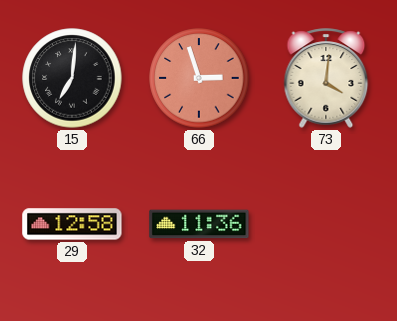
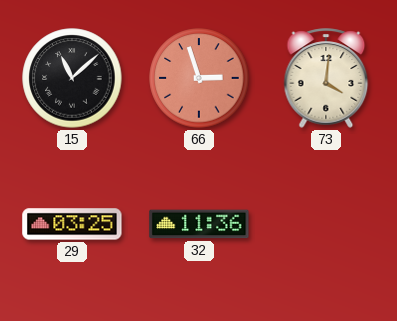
15: 7:01 -> 11:08
29: 12:58 -> 03:25
